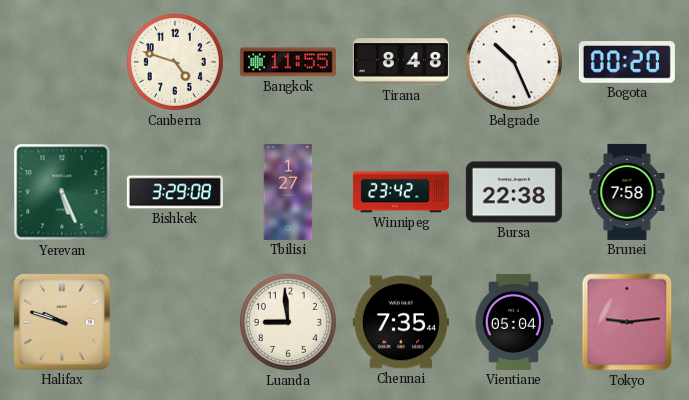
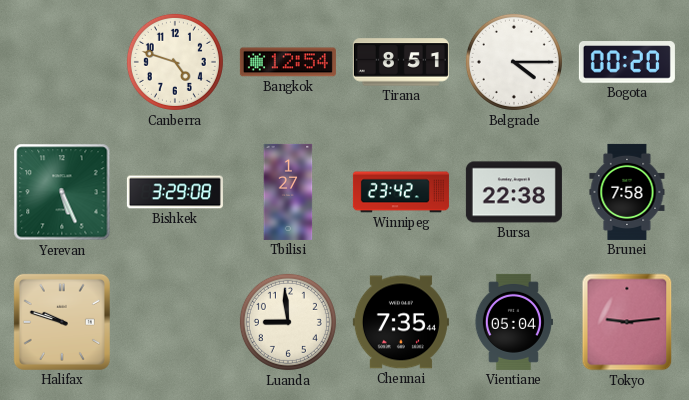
Bangkok: 11:55 -> 12:54
Tirana: 8:48 -> 8:51
Belgrade: 10:26 -> 4:15
